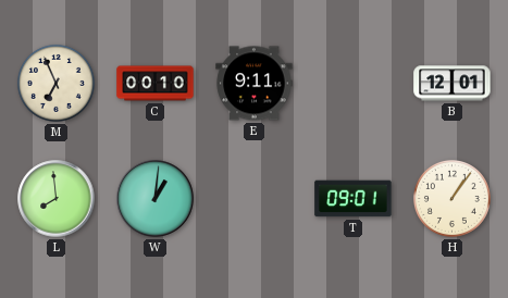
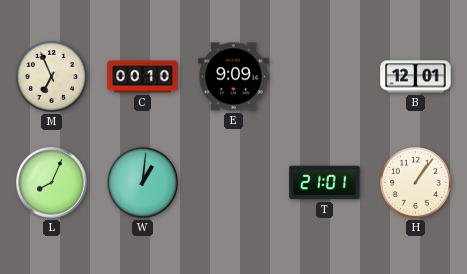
E: 9:11 -> 9:09
L: 7:59 -> 8:04
T: 09:01 -> 21:01
